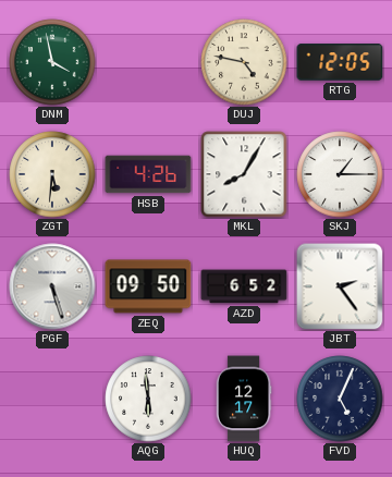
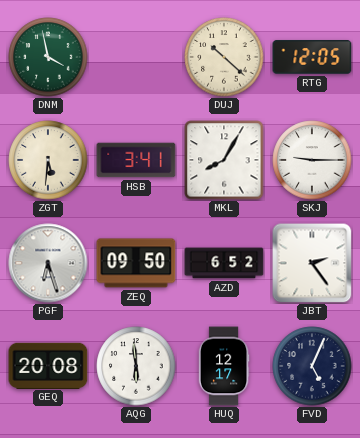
DUJ: 4:47 -> 10:22
HSB: 4:26 -> 3:41
SKJ: 1:15 -> 9:15
PGF: 5:27 -> 6:27
GEQ: none -> 20:08
